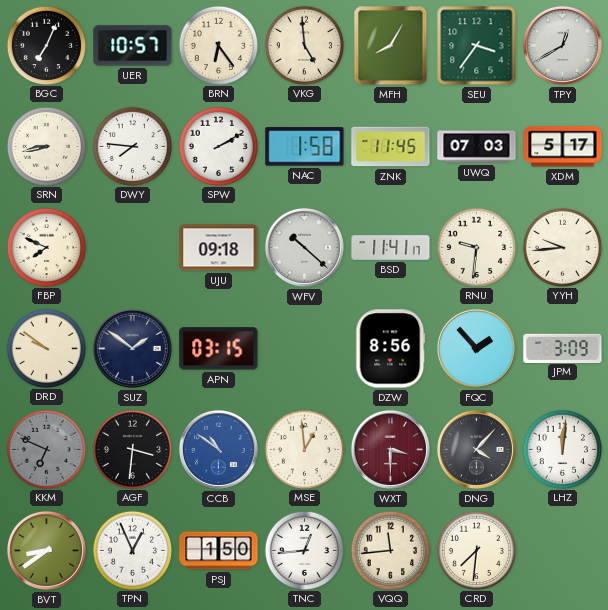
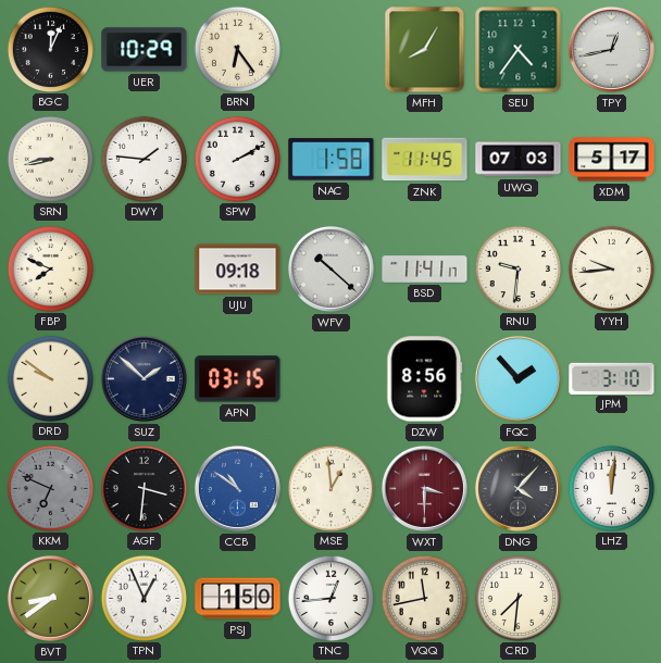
BGC: 7:04 -> 12:04
UER: 10:57 -> 10:29
VKG: 4:59 -> none
SEU: 3:36 -> 4:36
TPY: 12:40 -> 12:43
DWY: 7:46 -> 1:46
SUZ: 1:51 -> 1:52
JPM: 3:09 -> 3:10
VQQ: 11:44 -> 11:43
